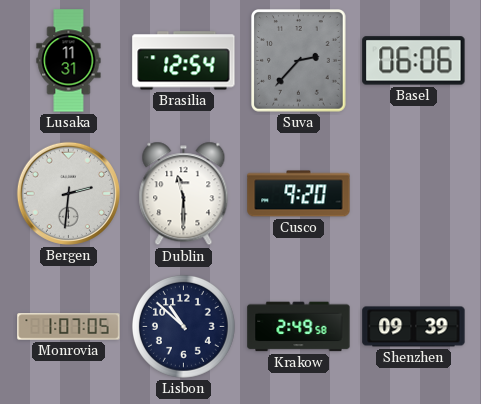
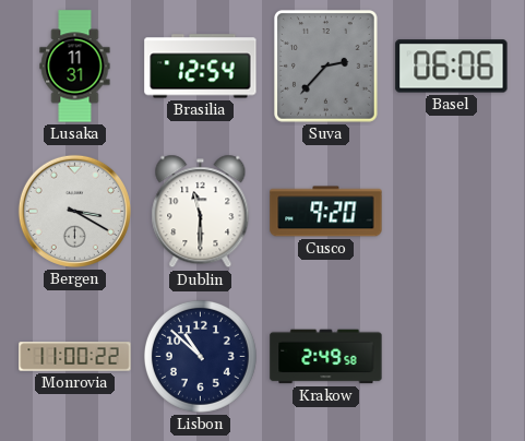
Bergen: 2:31 -> 3:20
Monrovia: 1:07 -> 11:00
Shenzhen: 09:39 -> none
